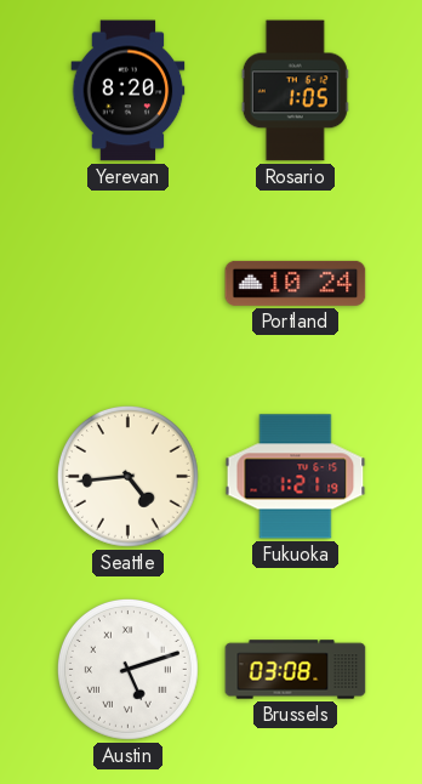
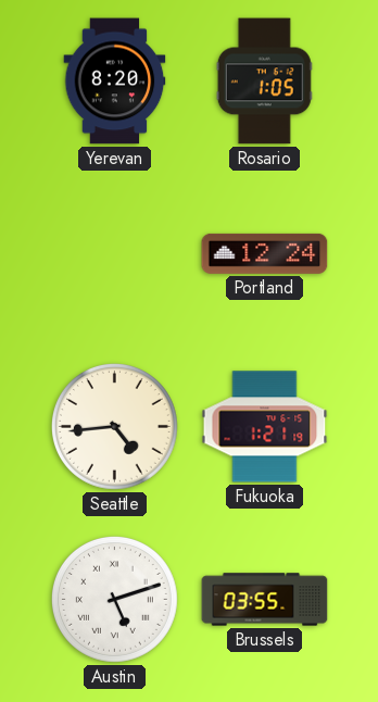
Portland: 10:24 -> 12:24
Brussels: 03:08 -> 03:55
